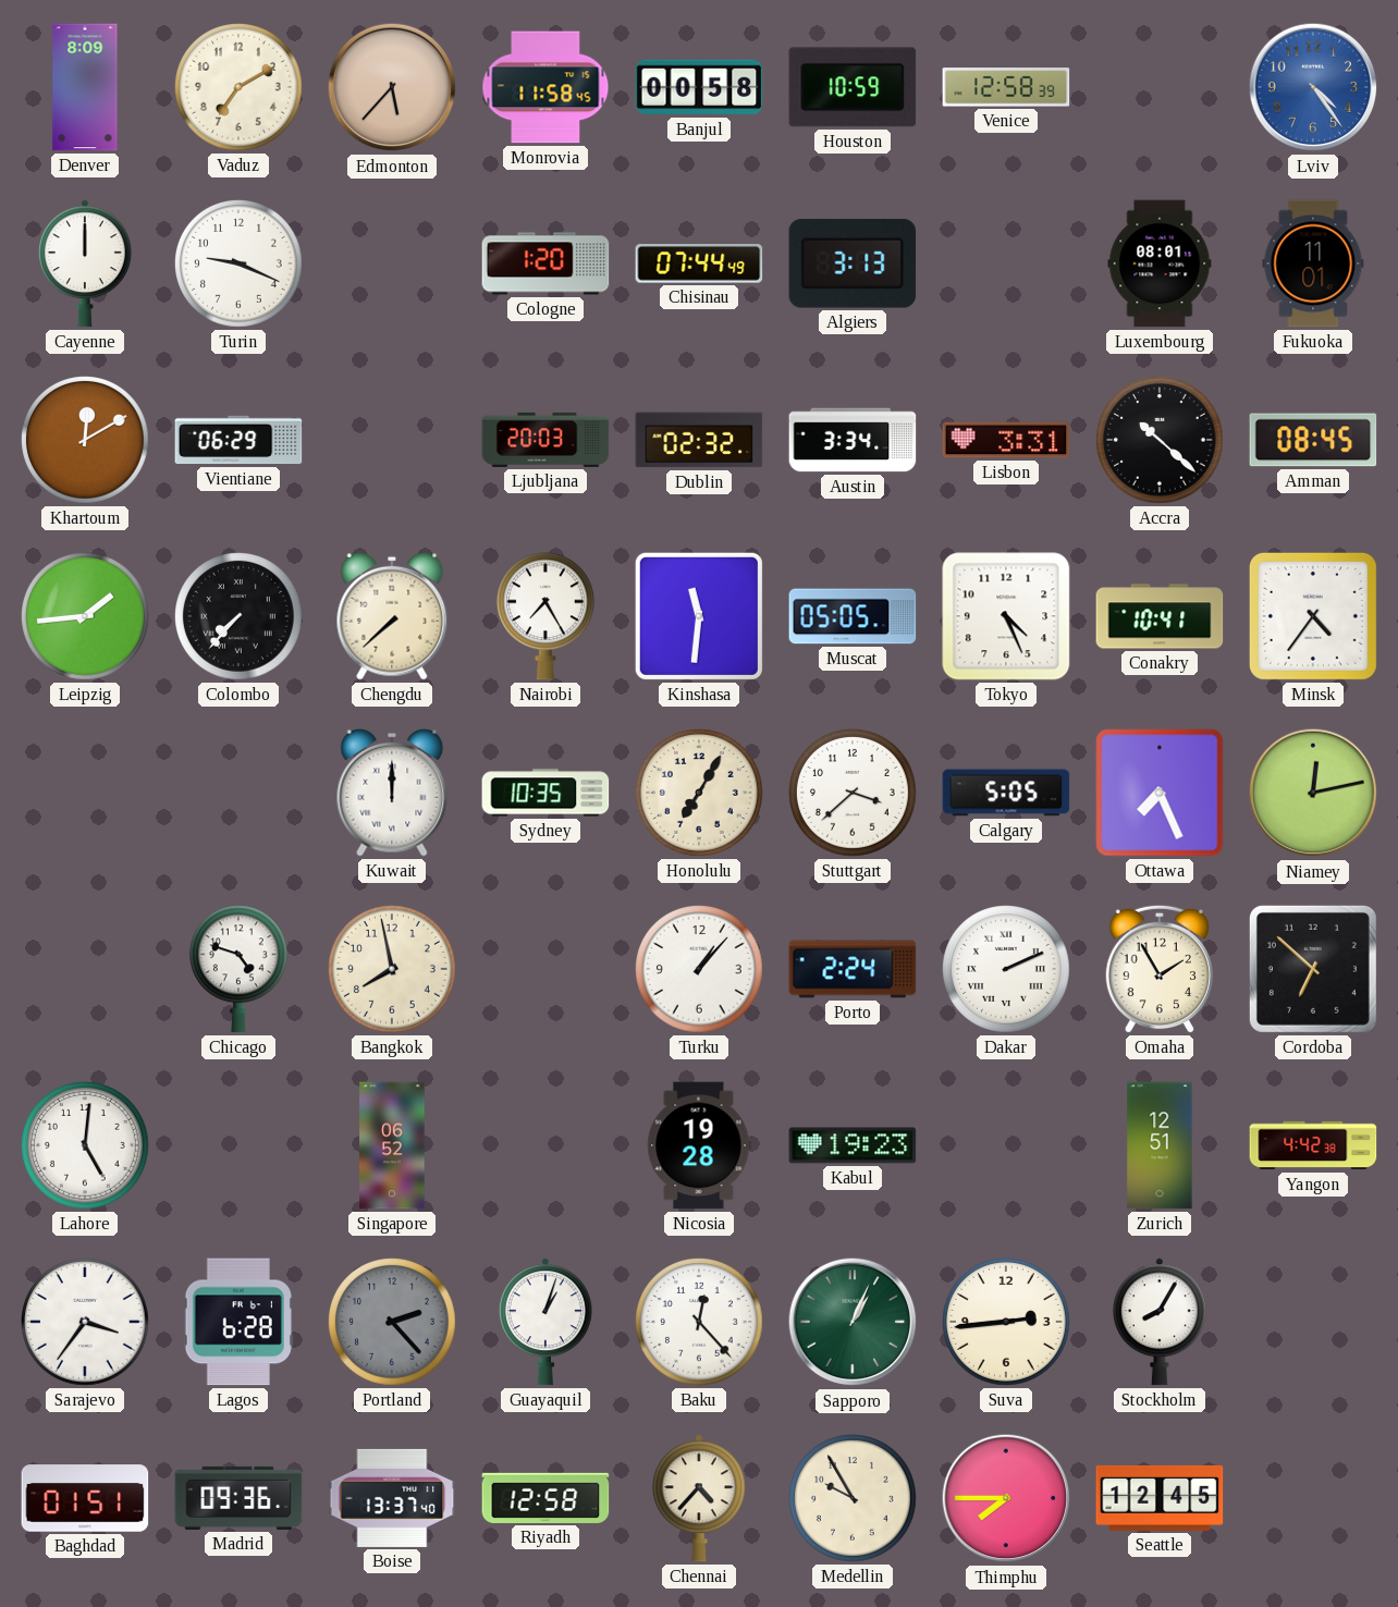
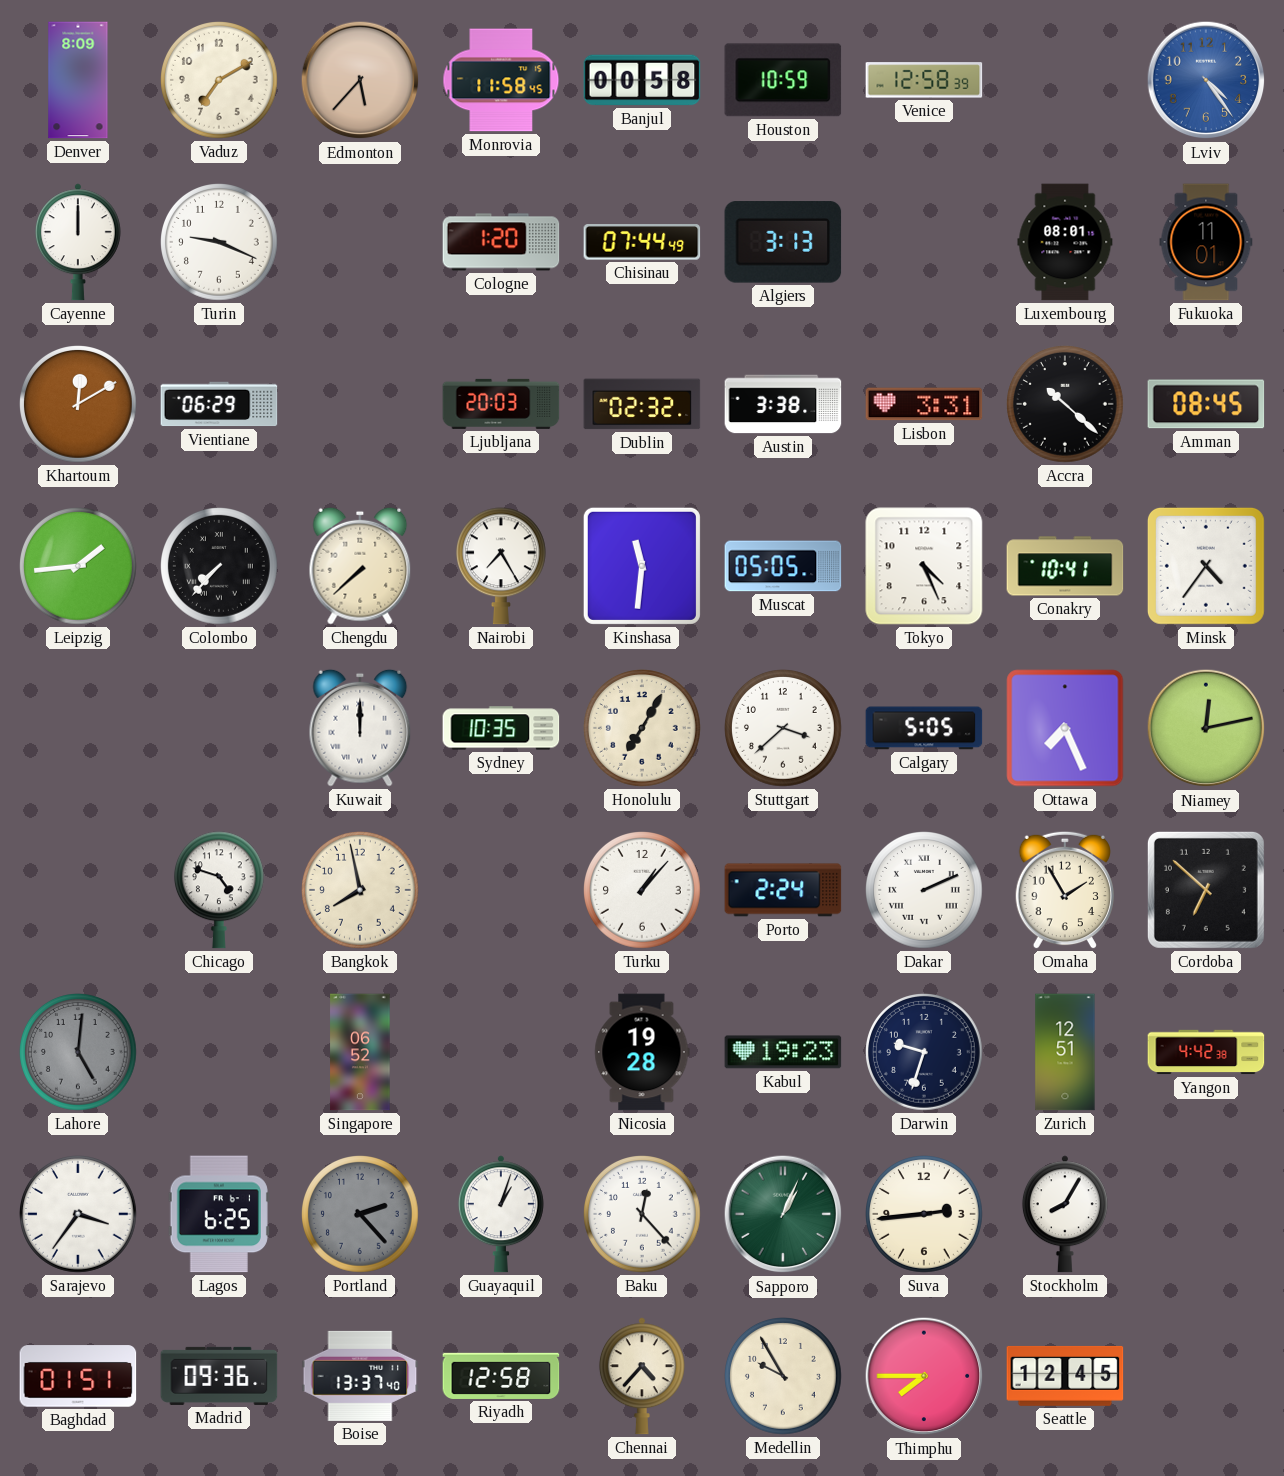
Austin: 3:34 -> 3:38
Lahore dial: white -> grey
Darwin: none -> 9:33
Lagos: 6:28 -> 6:25
